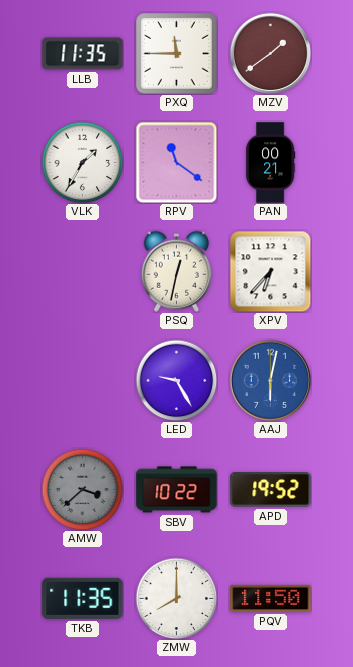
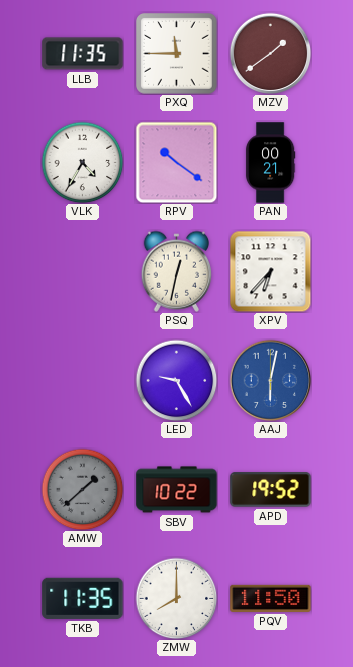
VLK: 1:35 -> 4:35
RPV: 11:21 -> 10:21
AMW: 3:38 -> 1:38
